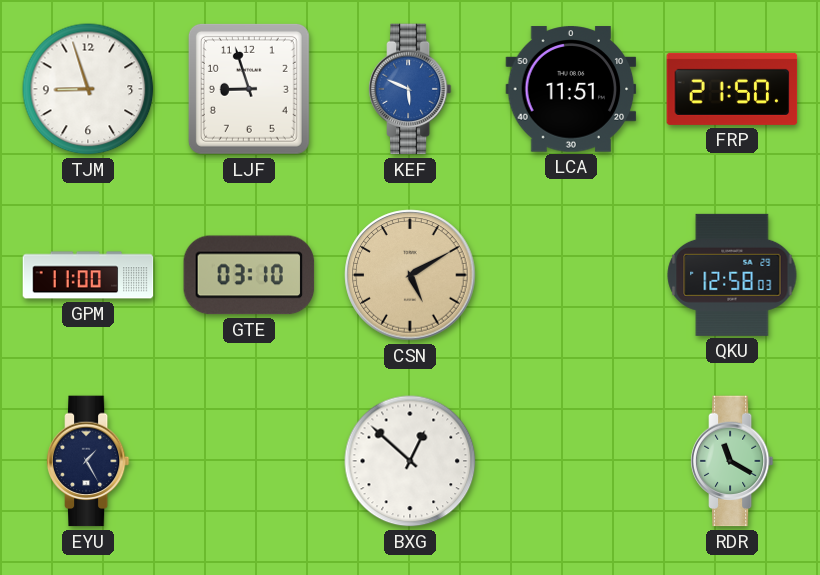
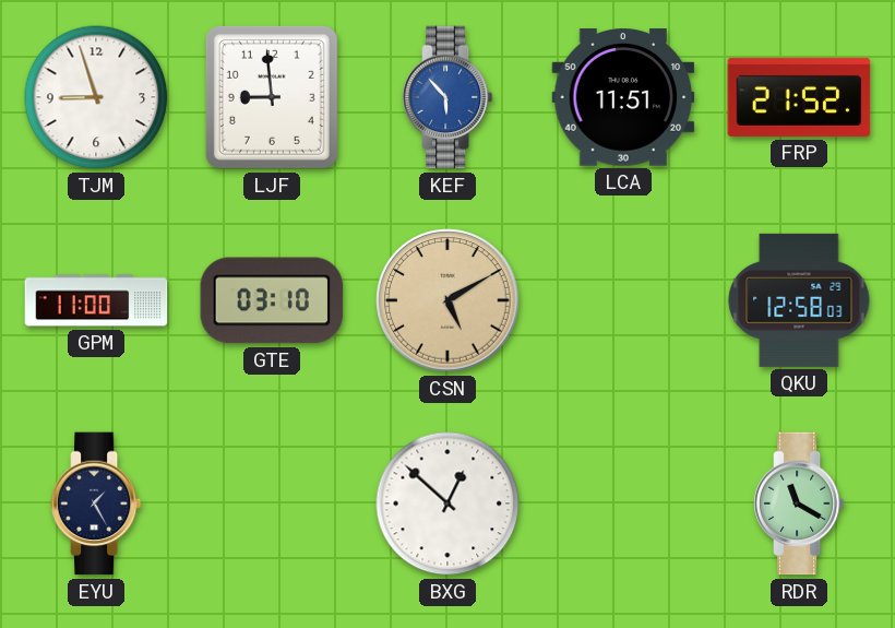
LJF: 8:57 -> 8:59
KEF: 5:49 -> 5:53
FRP: 21:50 -> 21:52
